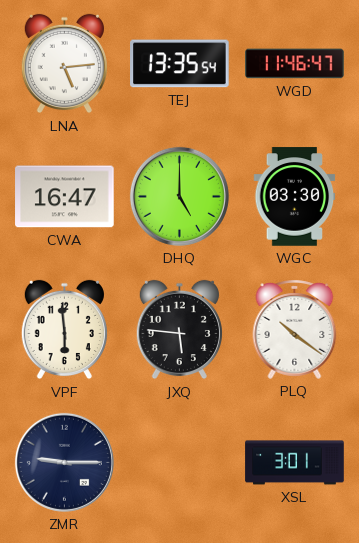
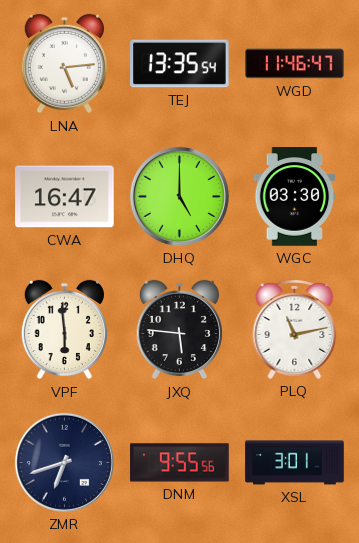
PLQ: 10:21 -> 11:13
ZMR: 9:15 -> 6:42
DNM: none -> 9:55
